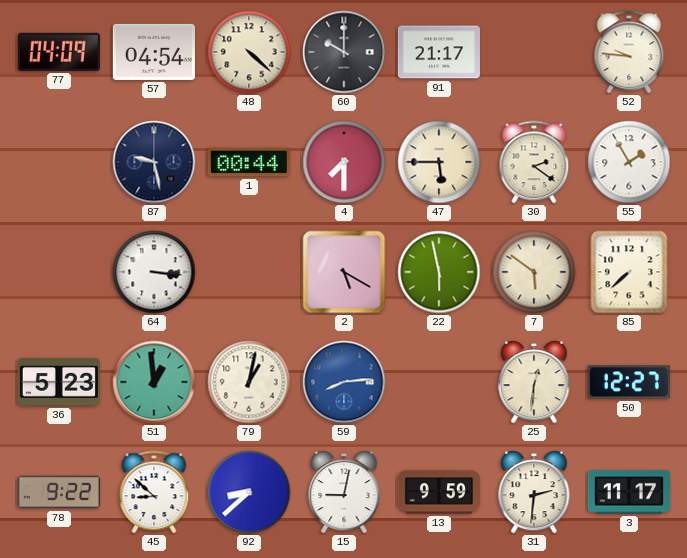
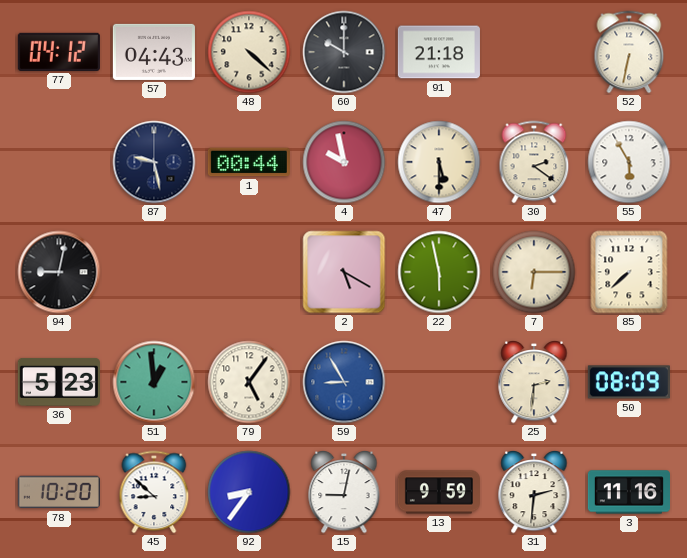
77: 04:09 -> 04:12
57: 04:54 -> 04:43
91: 21:17 -> 21:18
52: 9:46 -> 6:32
4: 7:30 -> 9:58
47: 5:45 -> 5:30
55: 1:55 -> 5:55
94: none -> 9:02
64: 3:16 -> none
7: 5:51 -> 6:15
79: 1:02 -> 5:06
59: 8:14 -> 8:55
25: 12:31 -> 2:31
50: 12:27 -> 08:09
78: 9:22 -> 10:20
92: 8:38 -> 8:36
3: 11:17 -> 11:16
